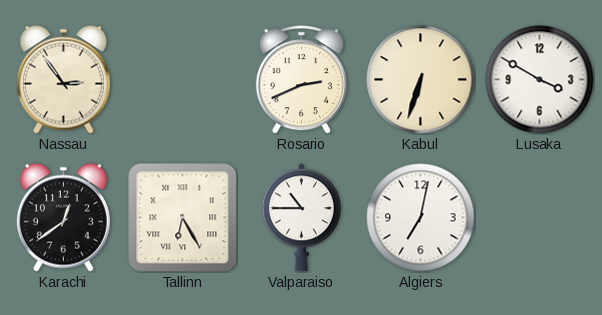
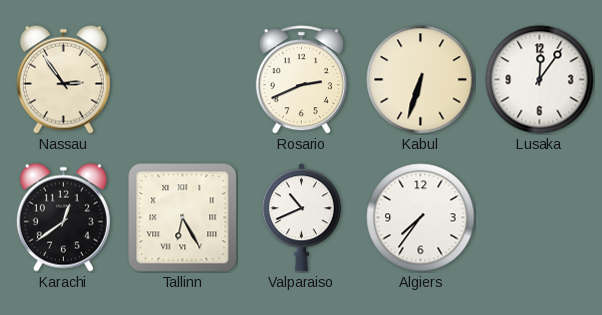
Lusaka: 3:50 -> 12:06
Valparaiso: 10:45 -> 10:41
Algiers: 7:02 -> 7:36
